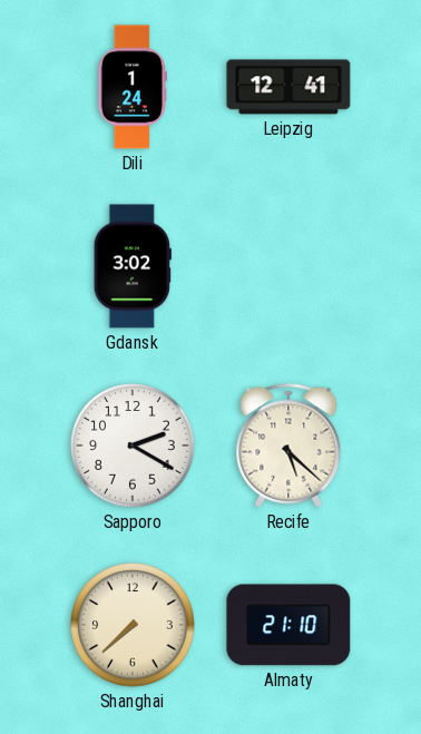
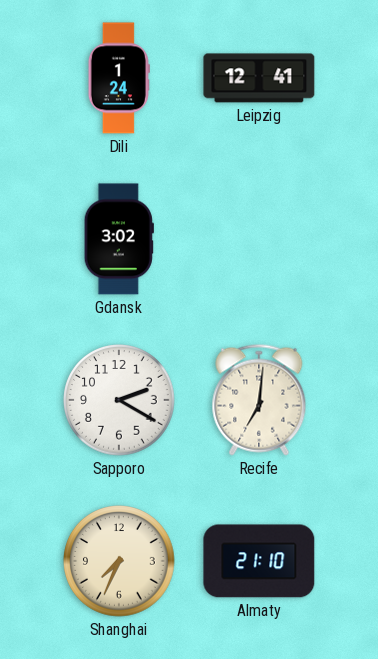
Recife: 5:22 -> 7:01
Shanghai: 7:38 -> 7:34
